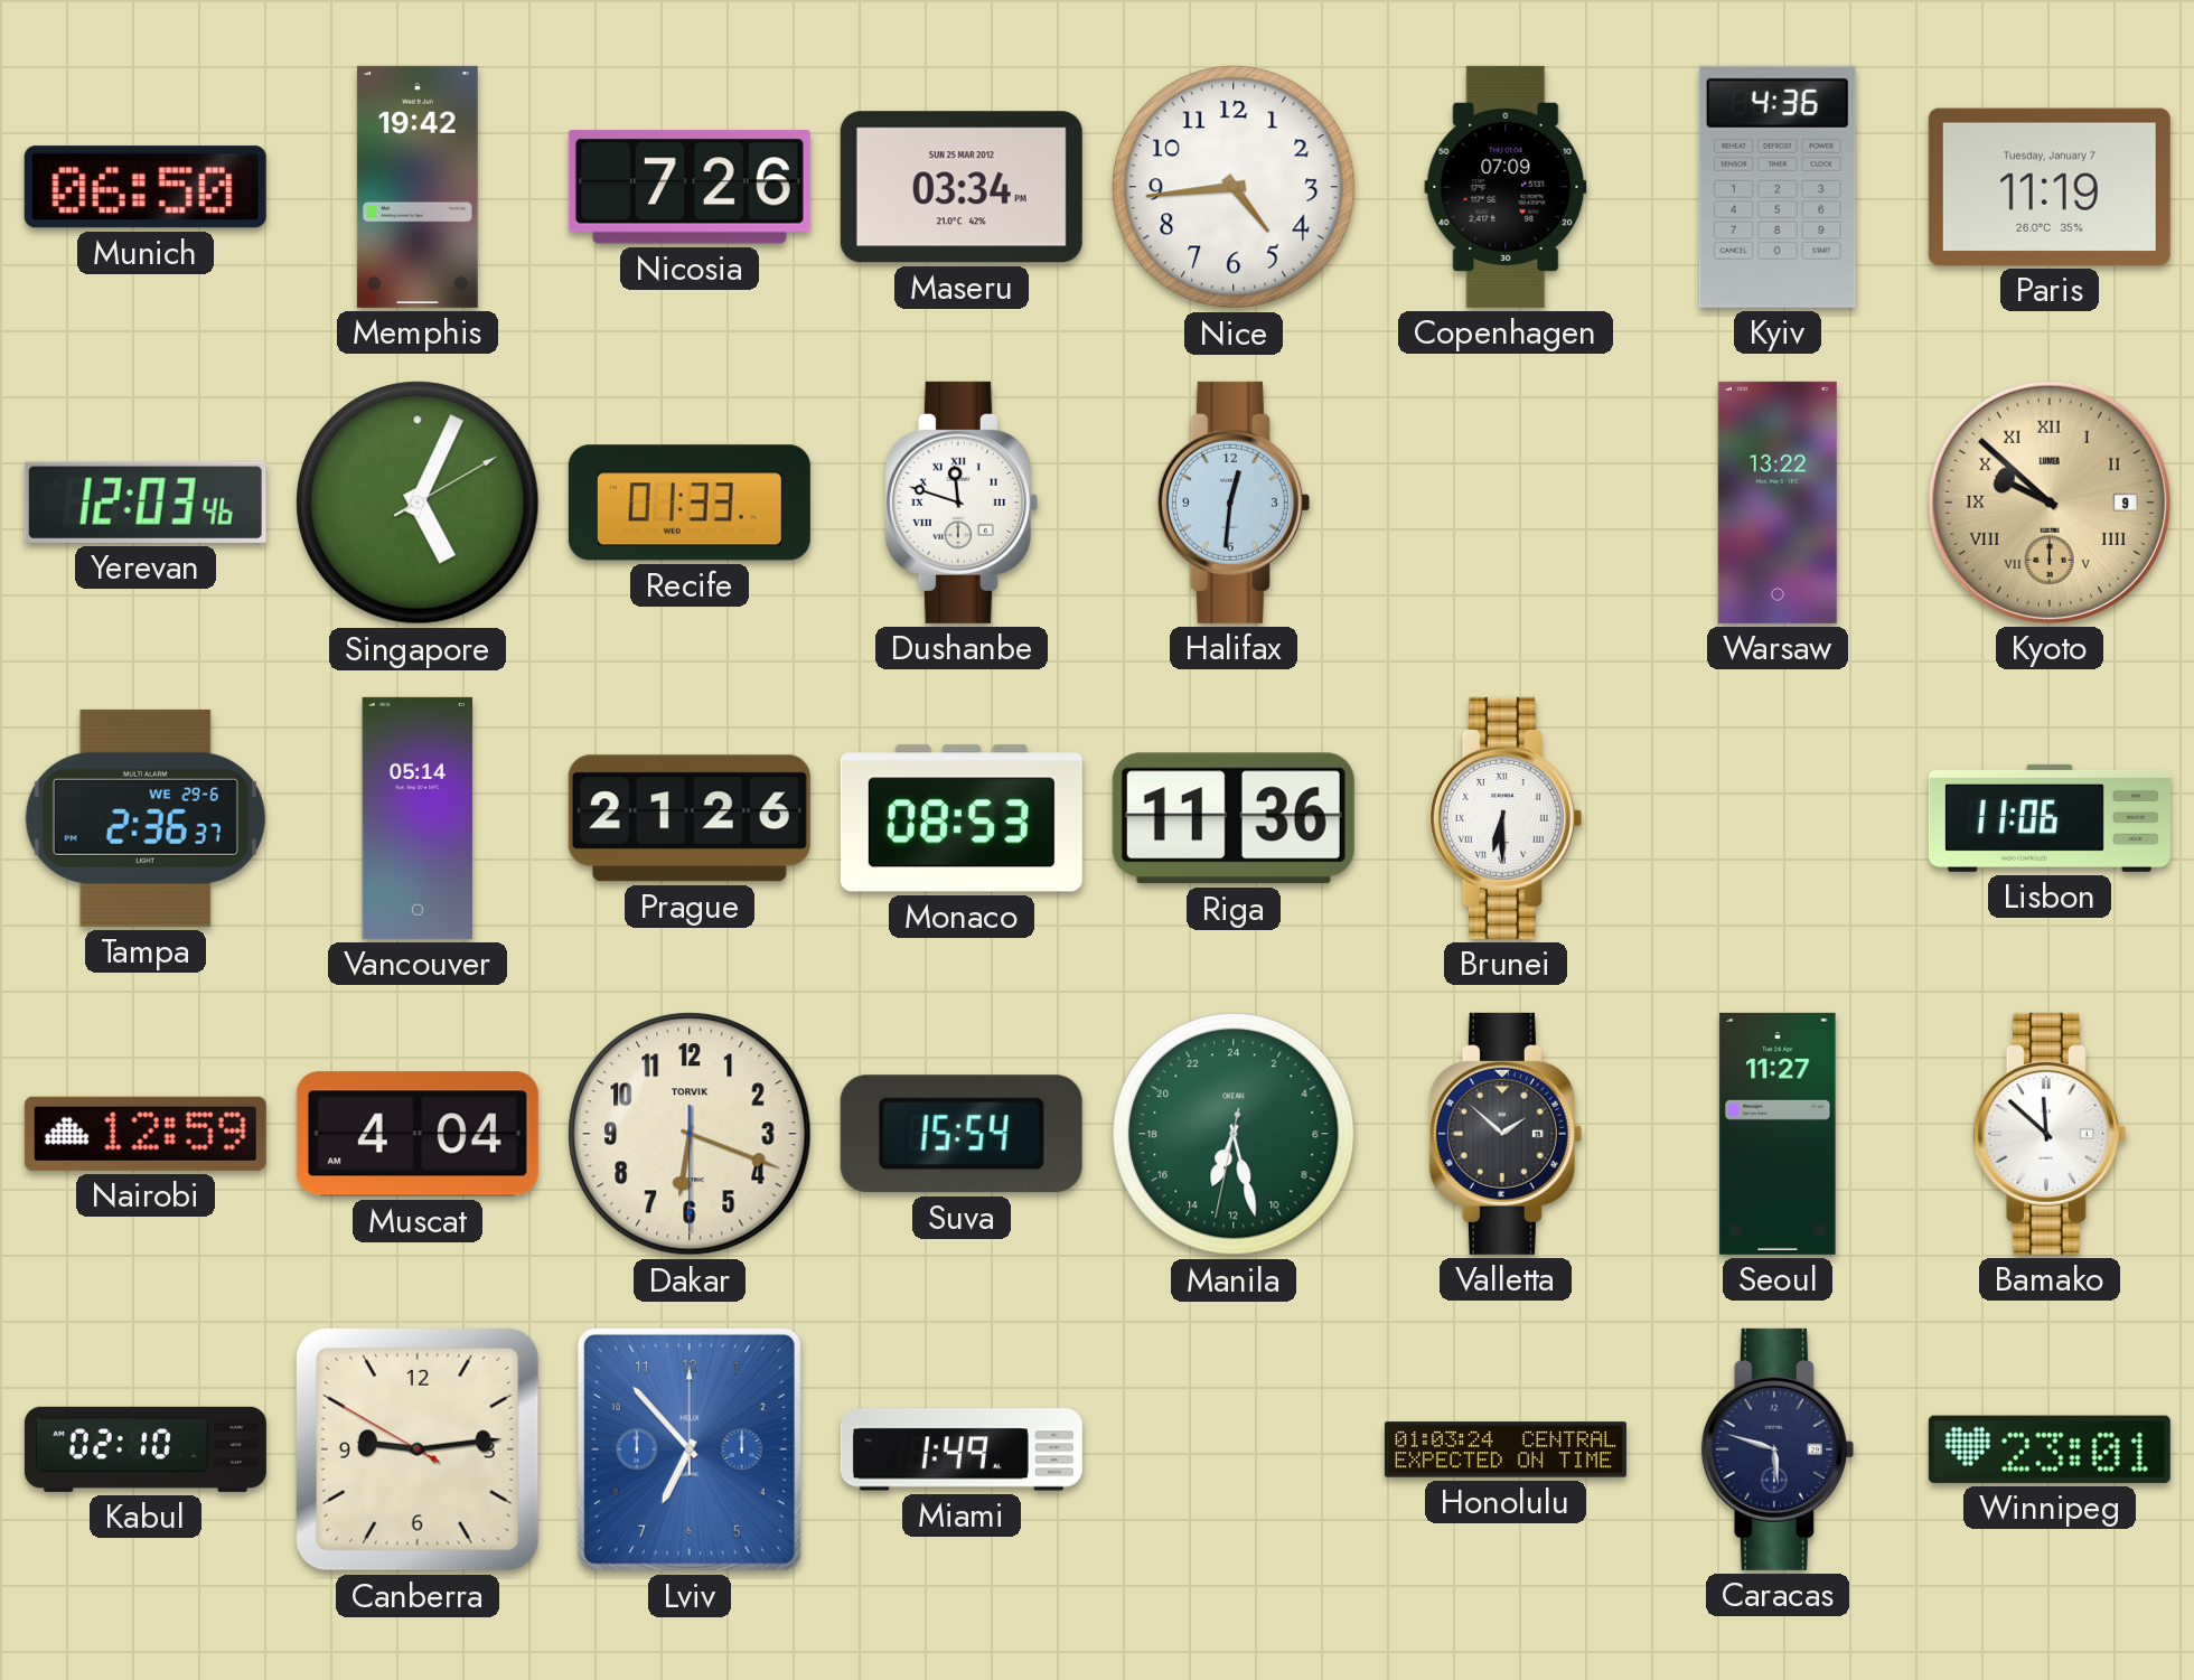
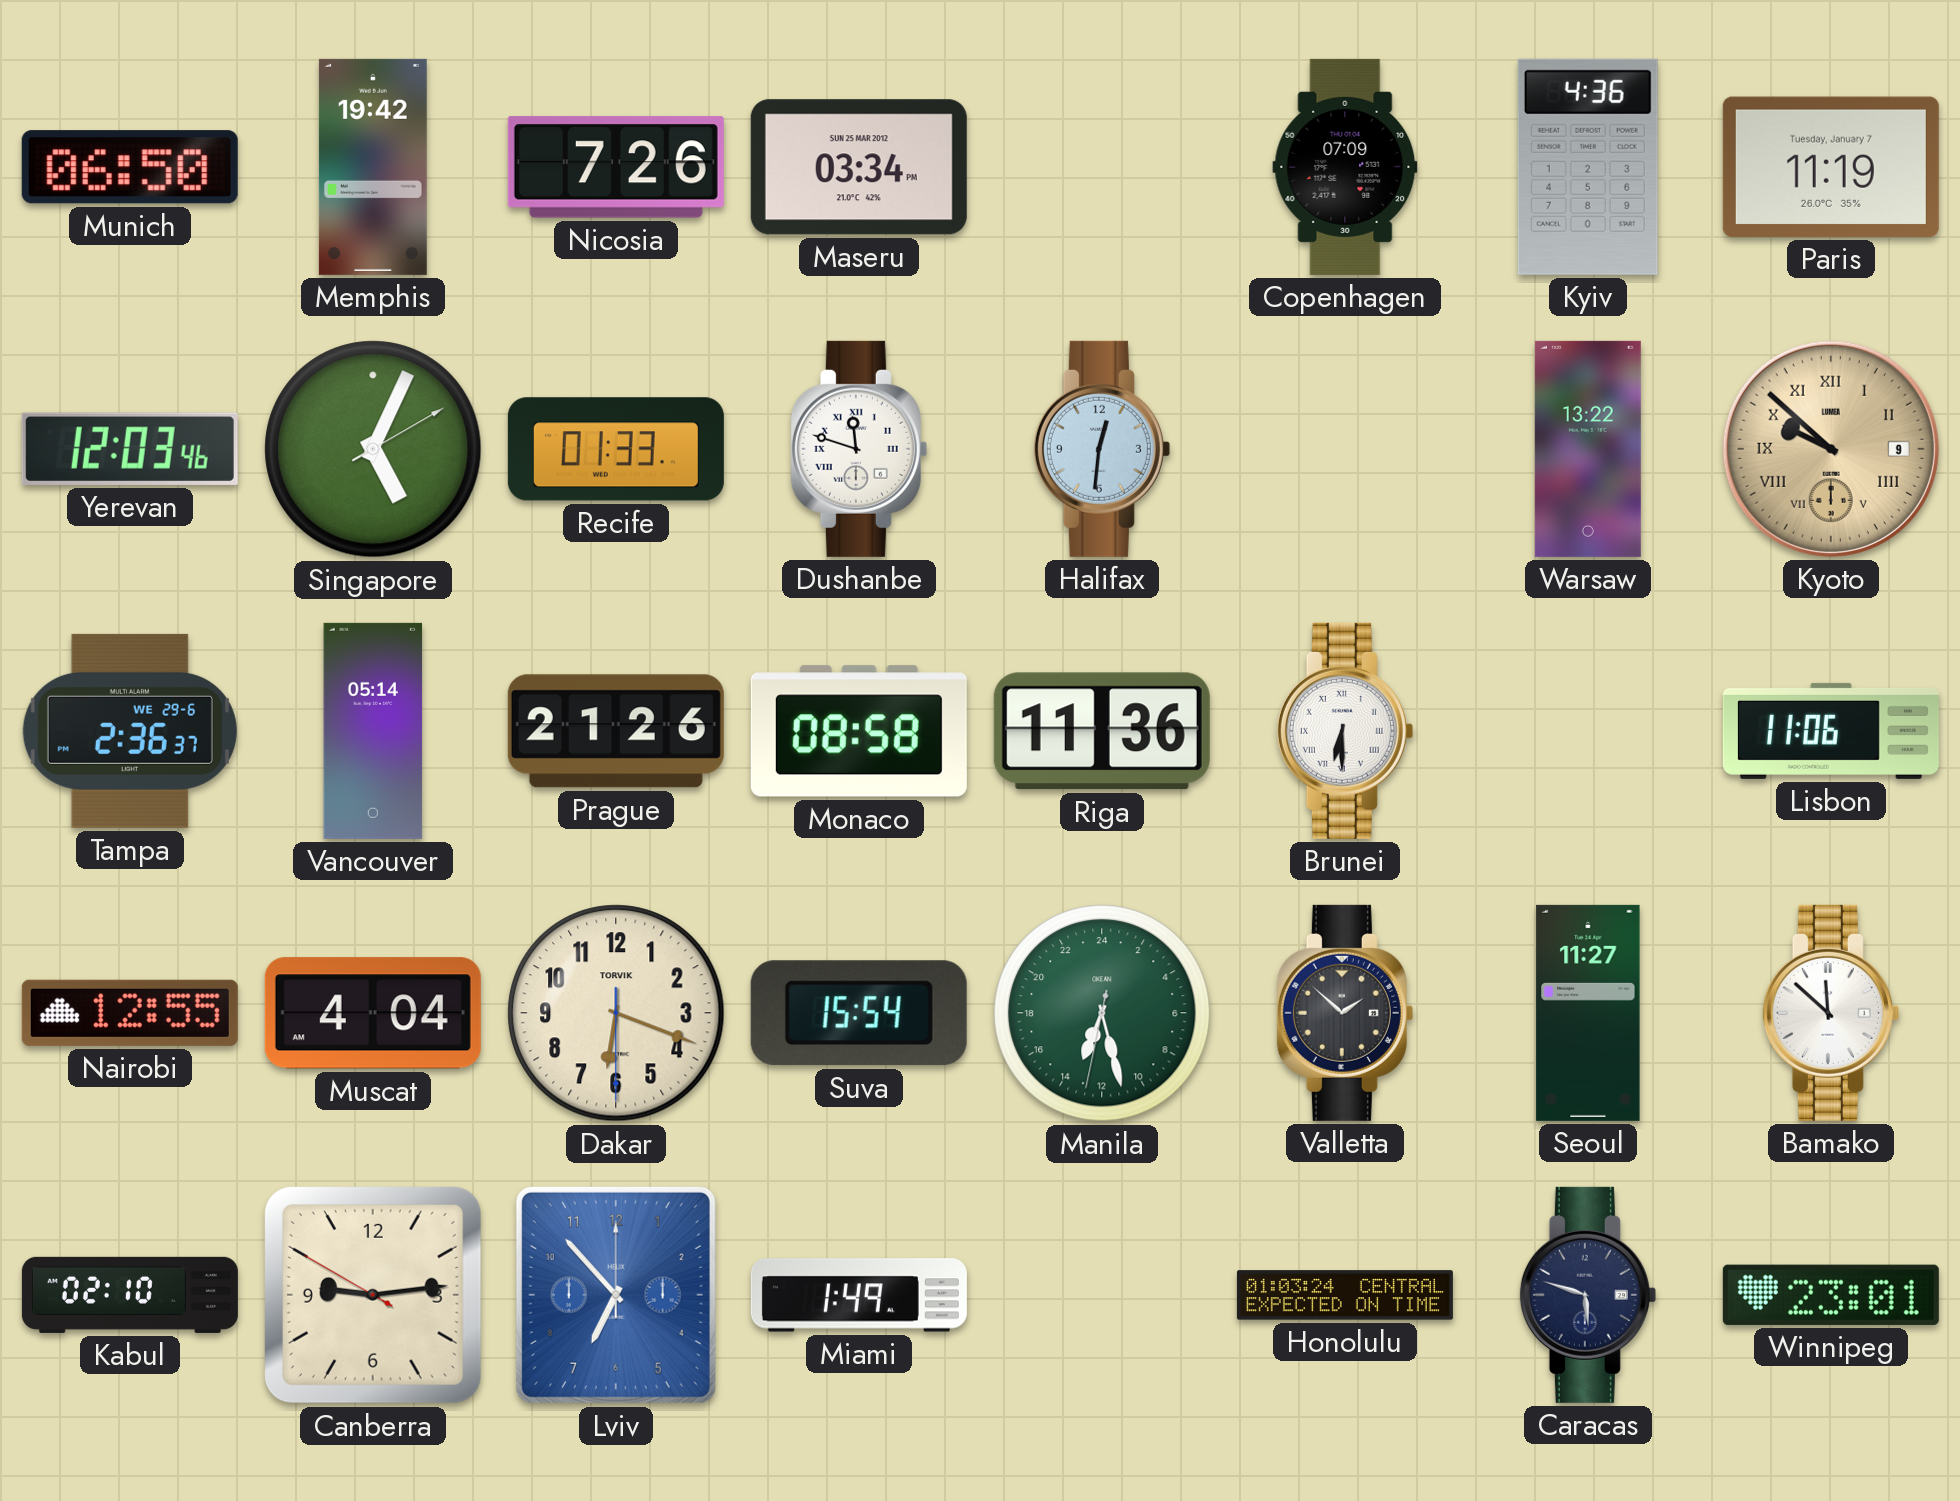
Nice: 4:44 -> none
Monaco: 08:53 -> 08:58
Nairobi: 12:59 -> 12:55
